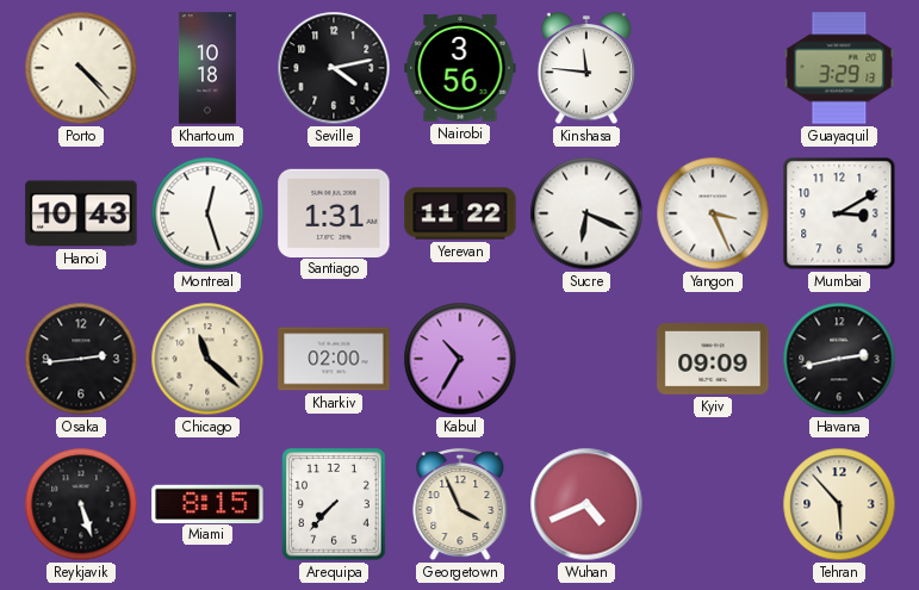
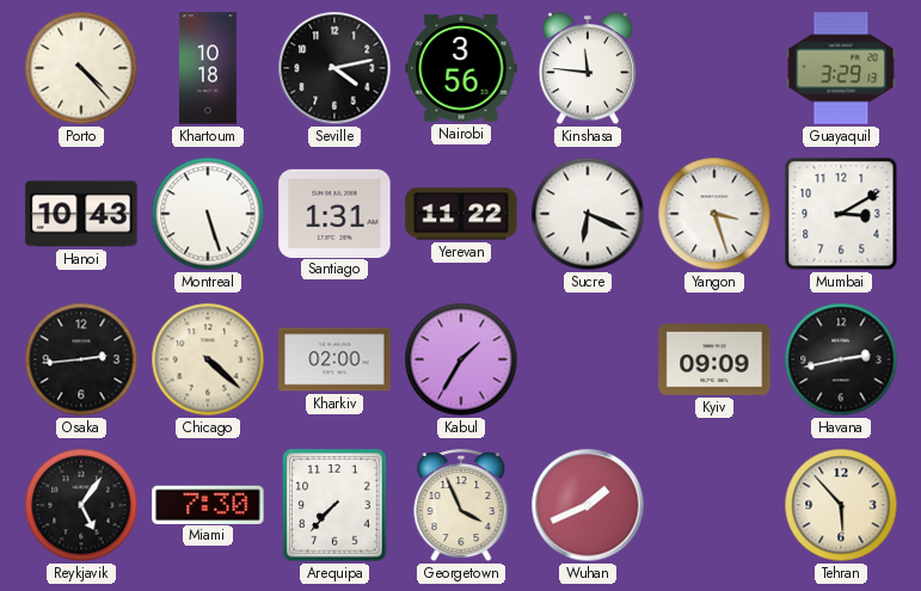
Montreal: 12:27 -> 5:27
Yangon: 3:26 -> 3:27
Chicago: 11:22 -> 4:22
Kabul: 10:35 -> 1:35
Reykjavik: 5:27 -> 5:06
Miami: 8:15 -> 7:30
Wuhan: 4:41 -> 1:41
